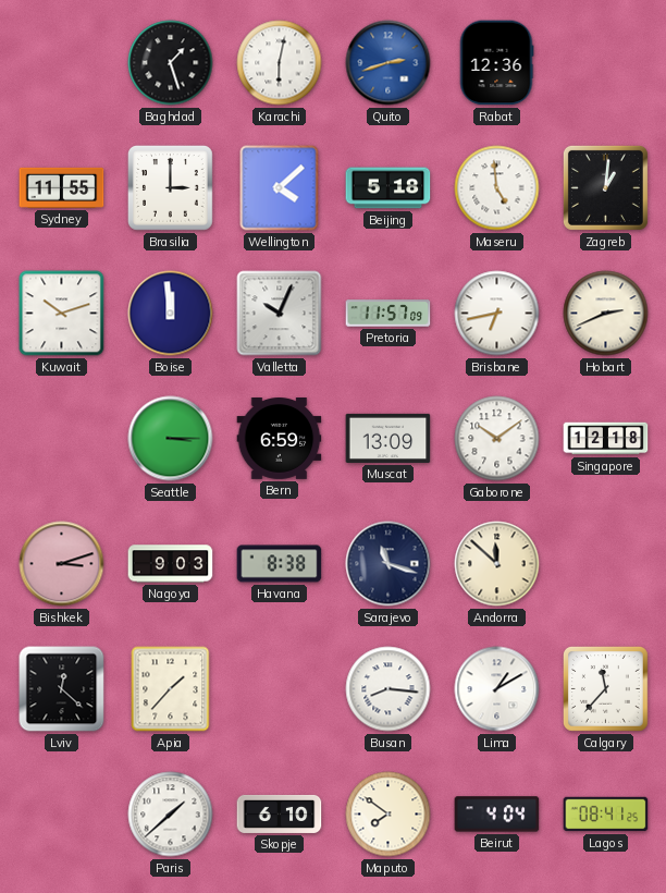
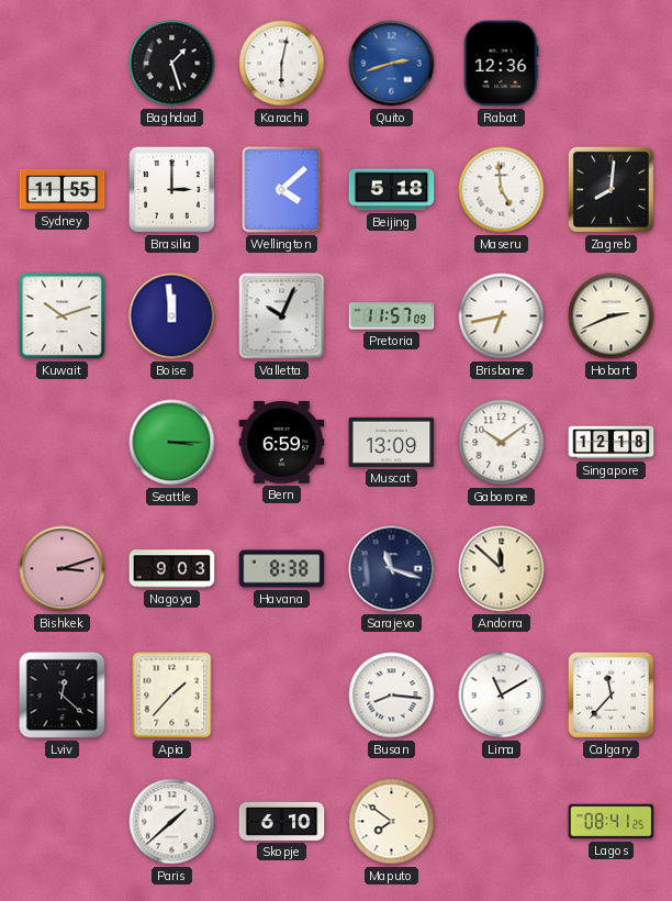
Zagreb: 1:01 -> 8:01
Lima: 1:10 -> 11:10
Beirut: 4:04 -> none
